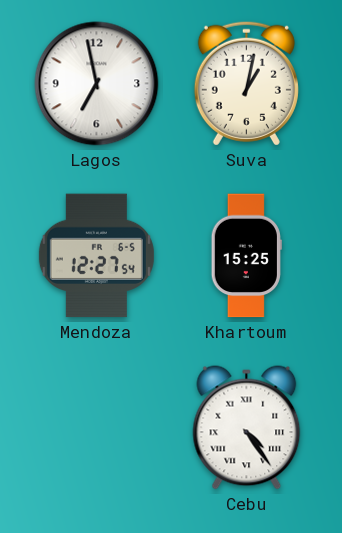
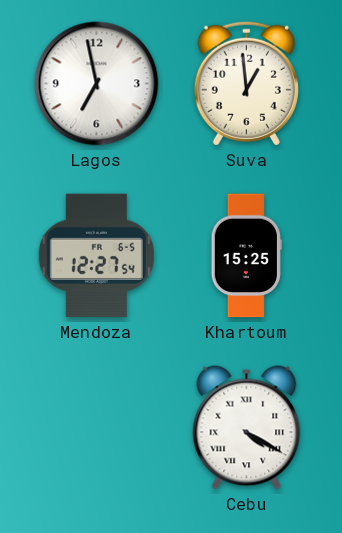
Suva: 1:02 -> 12:59
Cebu: 4:24 -> 4:20
